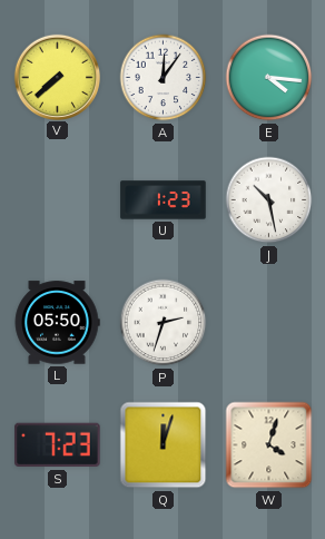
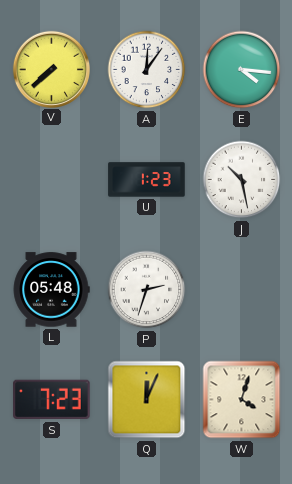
L: 05:50 -> 05:48
Q: 12:03 -> 12:04
